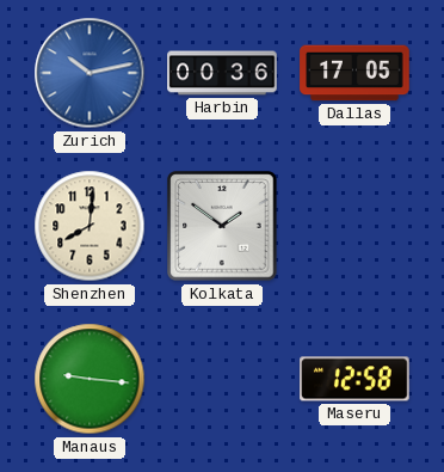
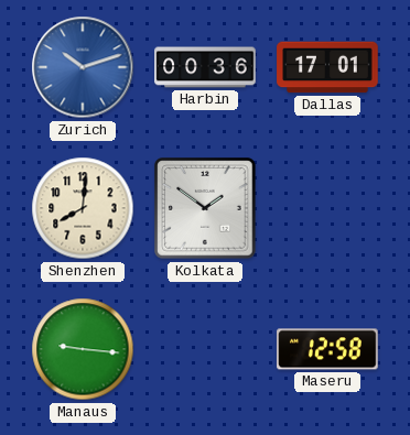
Zurich: 10:13 -> 10:12
Dallas: 17:05 -> 17:01
